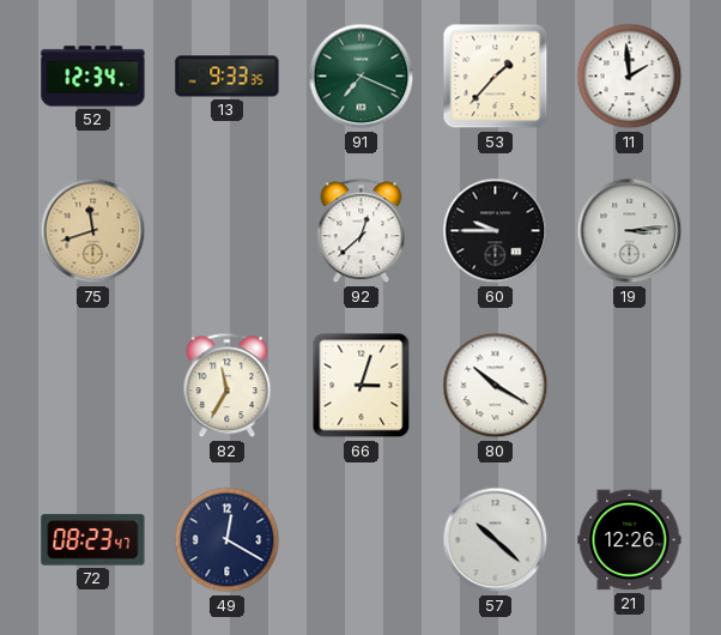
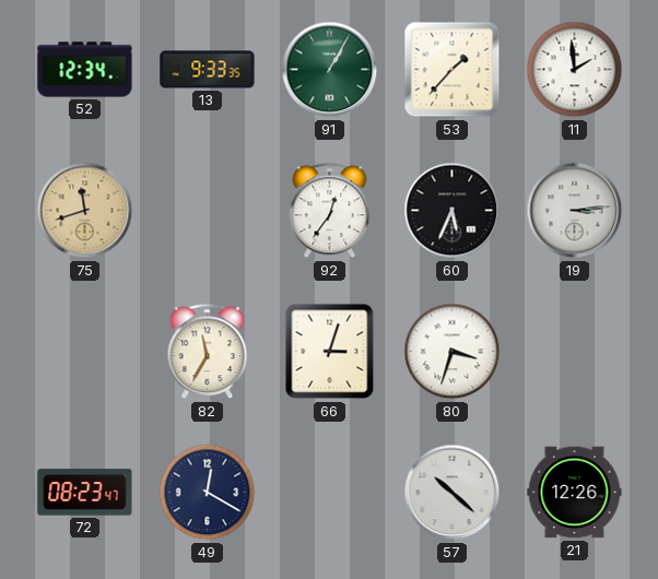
91: 7:19 -> 1:05
92: 12:38 -> 12:36
60: 9:45 -> 5:34
80: 10:20 -> 3:33
